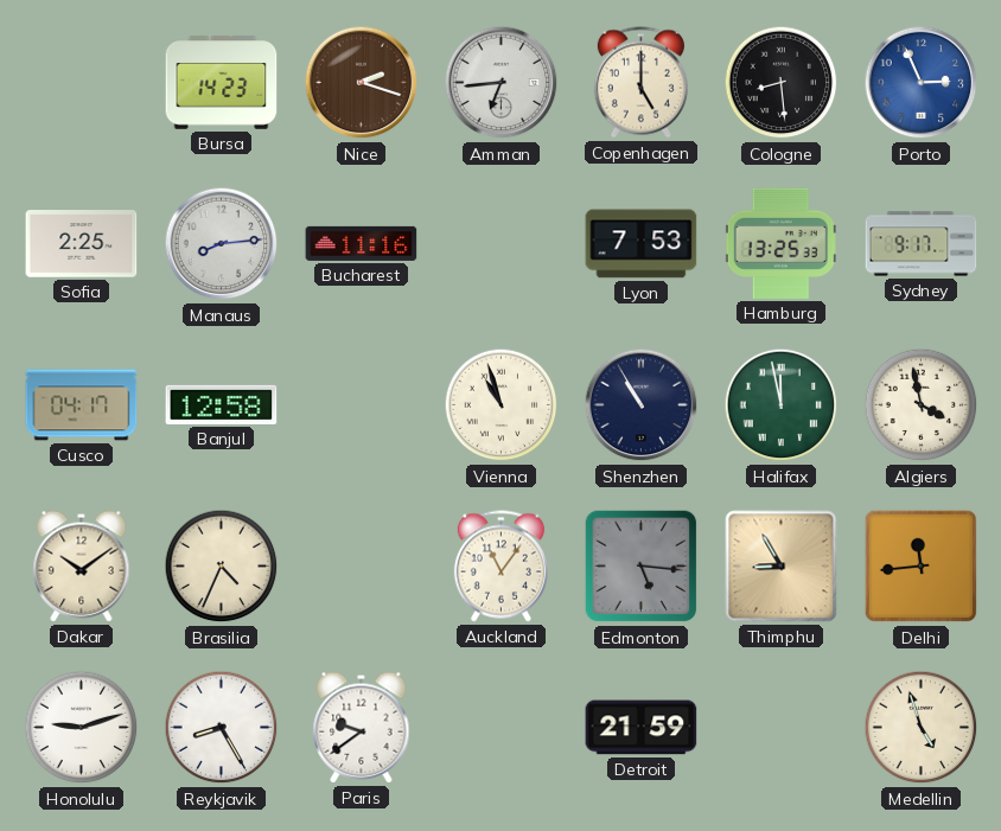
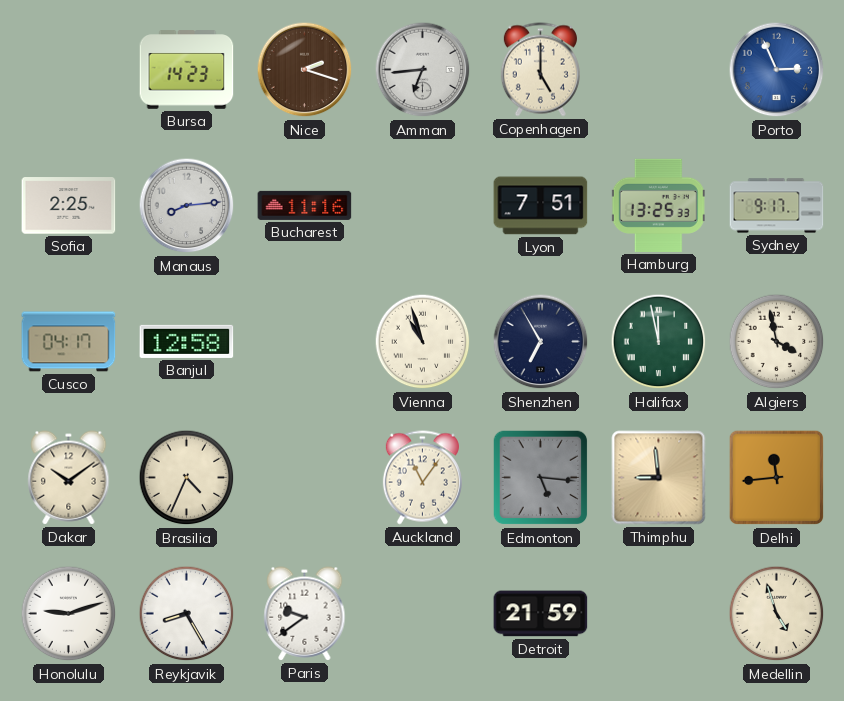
Cologne: 8:29 -> none
Lyon: 7:53 -> 7:51
Shenzhen: 10:55 -> 6:55
Thimphu: 8:55 -> 8:59
